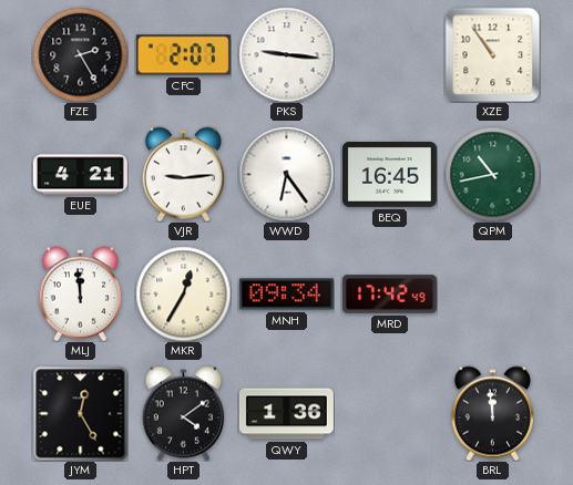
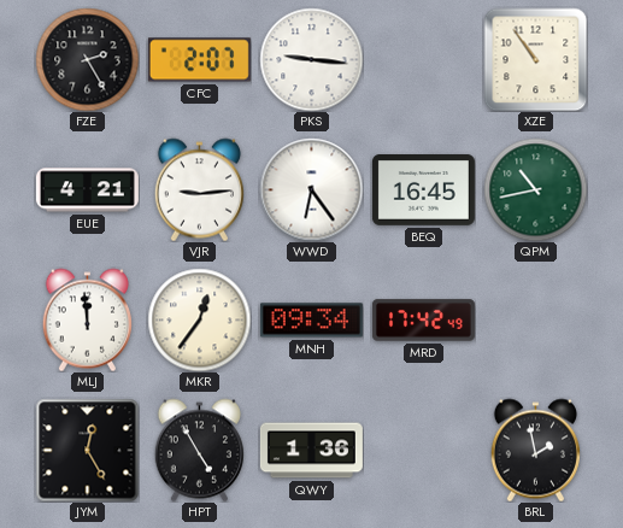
MKR: 12:35 -> 12:36
HPT: 4:09 -> 4:55
BRL: 11:59 -> 1:58
